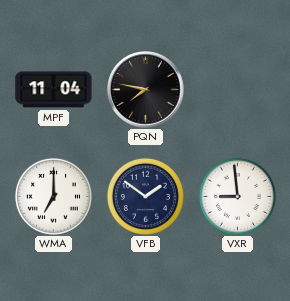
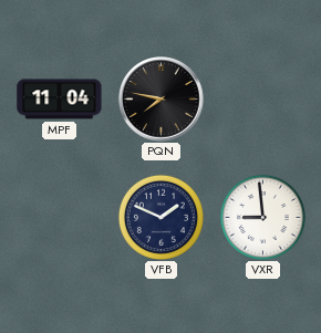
WMA: 7:00 -> none
VFB: 1:51 -> 1:49
